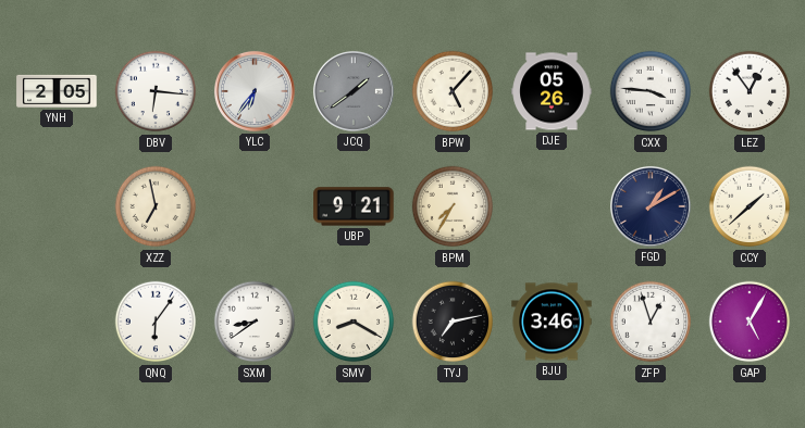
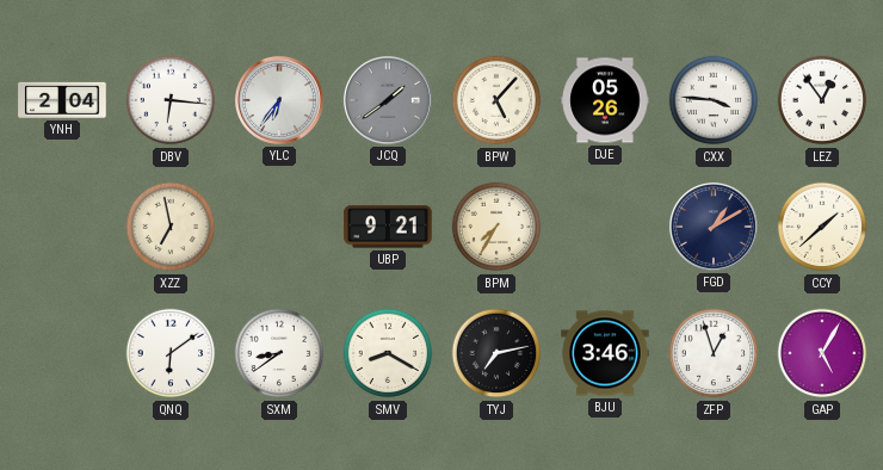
YNH: 2:05 -> 2:04
QNQ: 6:06 -> 6:09
